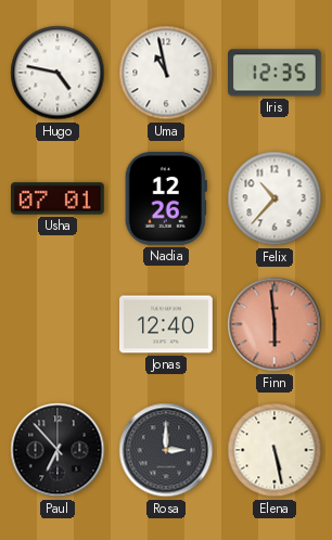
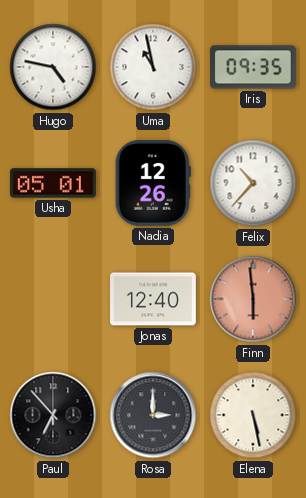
Iris: 12:35 -> 09:35
Usha: 07:01 -> 05:01
